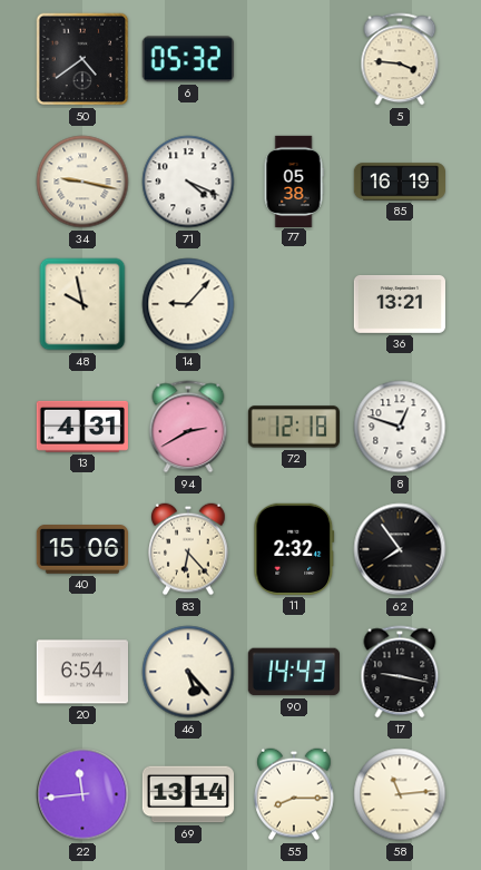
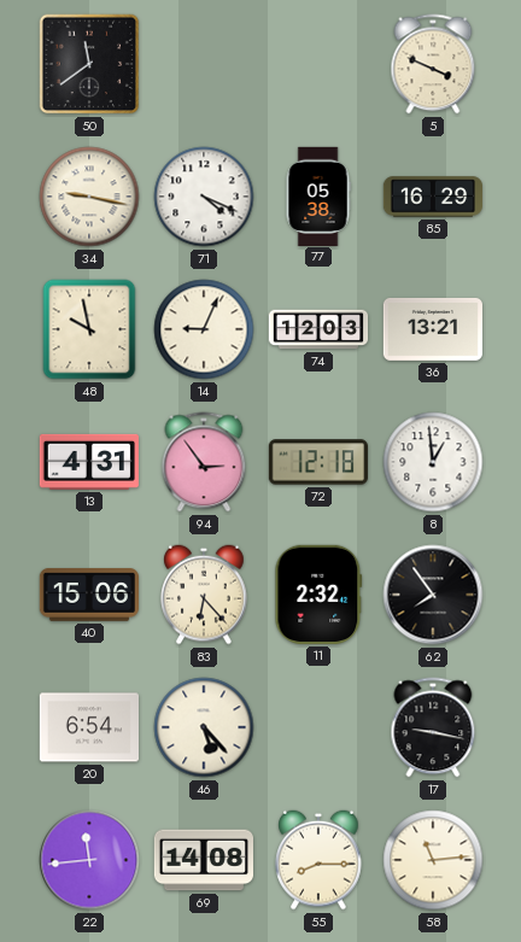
50: 4:39 -> 11:39
6: 05:32 -> none
5: 3:46 -> 3:49
85: 16:19 -> 16:29
14: 9:07 -> 9:04
74: none -> 12:03
94: 2:40 -> 2:54
8: 12:48 -> 12:59
90: 14:43 -> none
69: 13:14 -> 14:08
